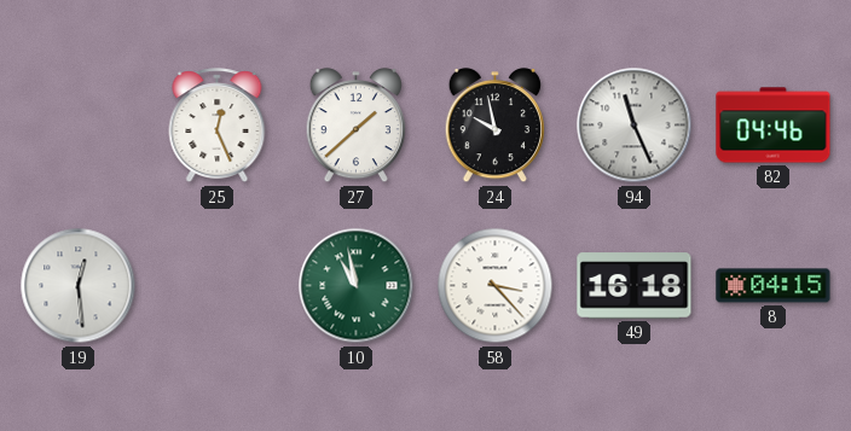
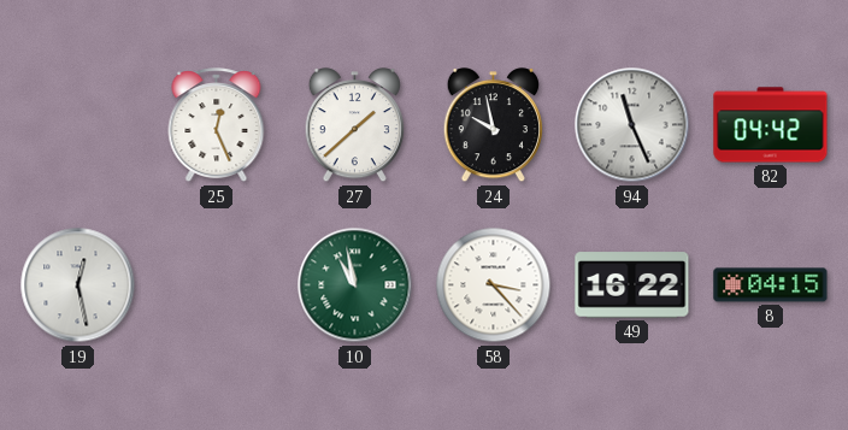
82: 04:46 -> 04:42
19: 12:29 -> 12:28
49: 16:18 -> 16:22
